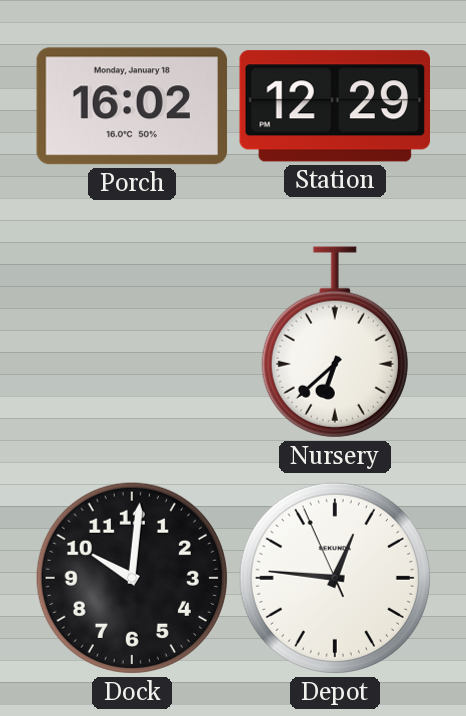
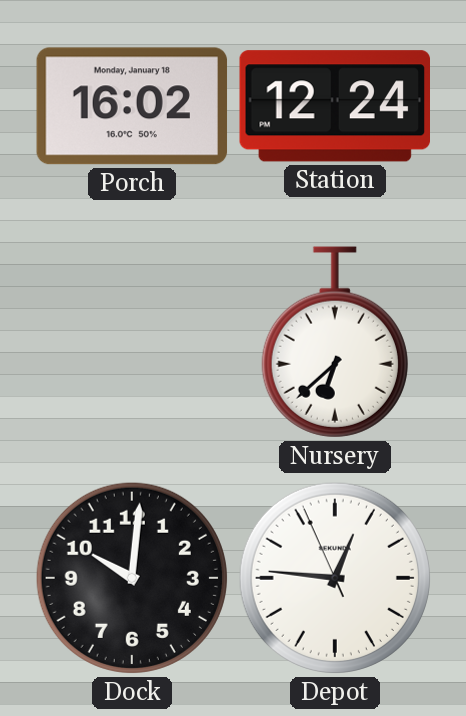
Station: 12:29 -> 12:24
